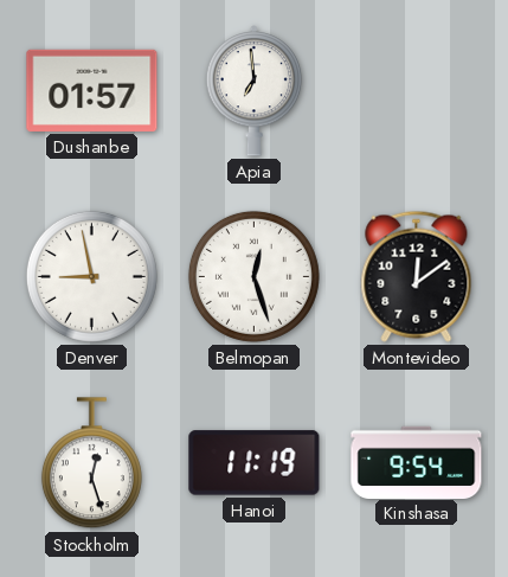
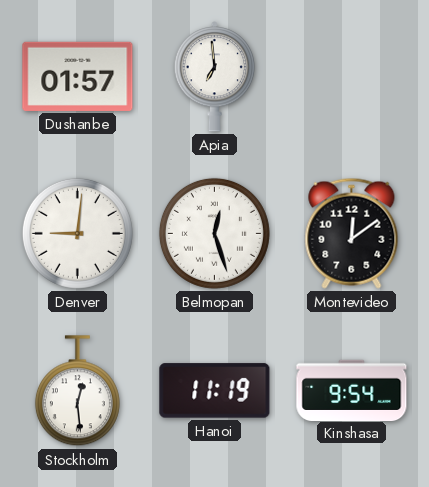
Denver: 8:58 -> 9:01
Stockholm: 12:27 -> 12:29
